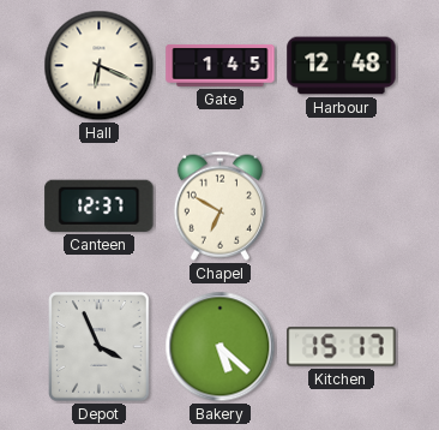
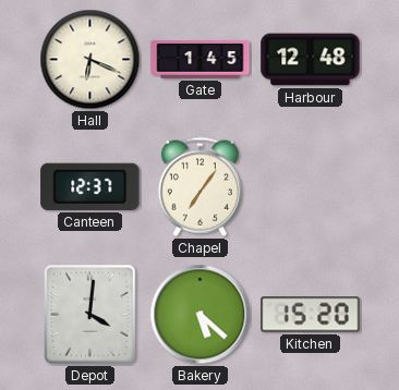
Chapel: 6:50 -> 7:06
Depot: 3:56 -> 4:01
Kitchen: 15:17 -> 15:20
